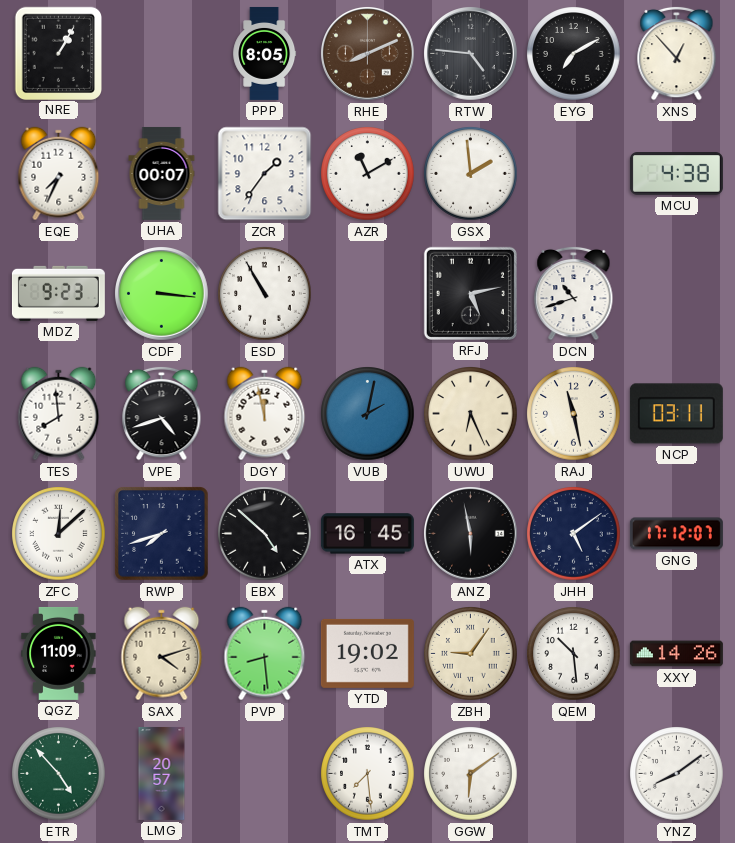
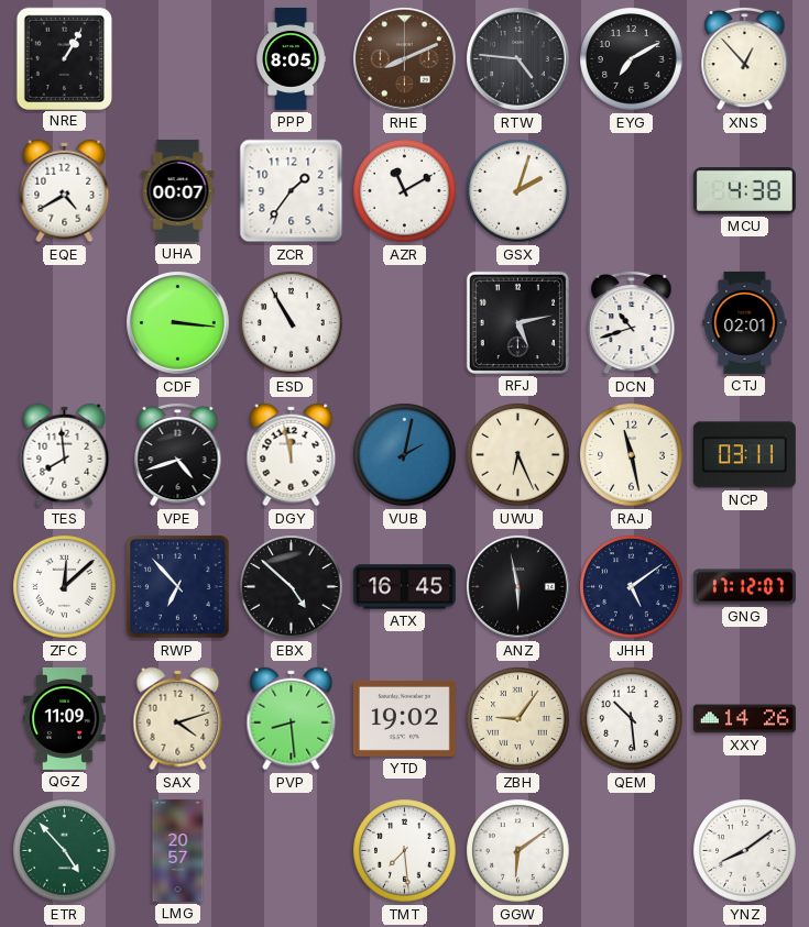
EQE: 7:34 -> 4:40
GSX: 1:59 -> 2:03
MDZ: 9:23 -> none
CTJ: none -> 02:01
RWP: 7:42 -> 6:53
